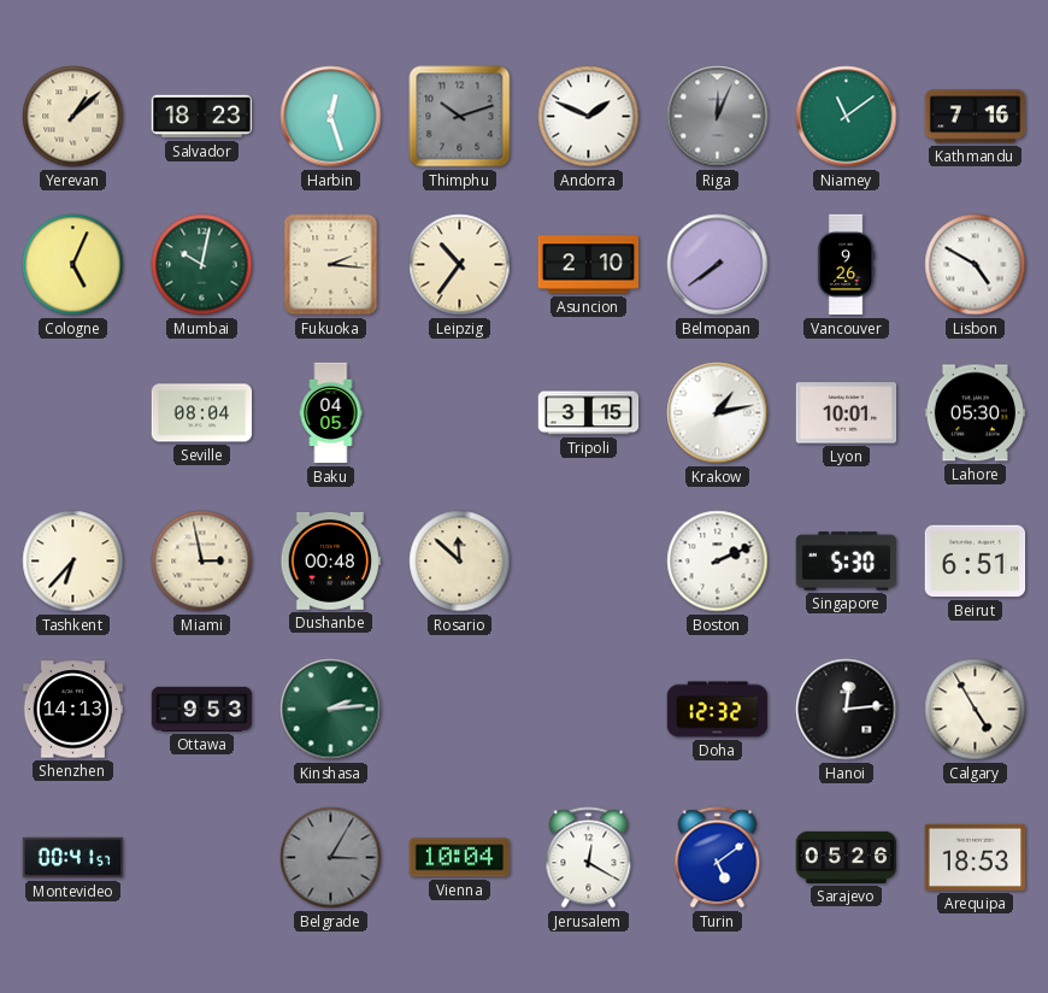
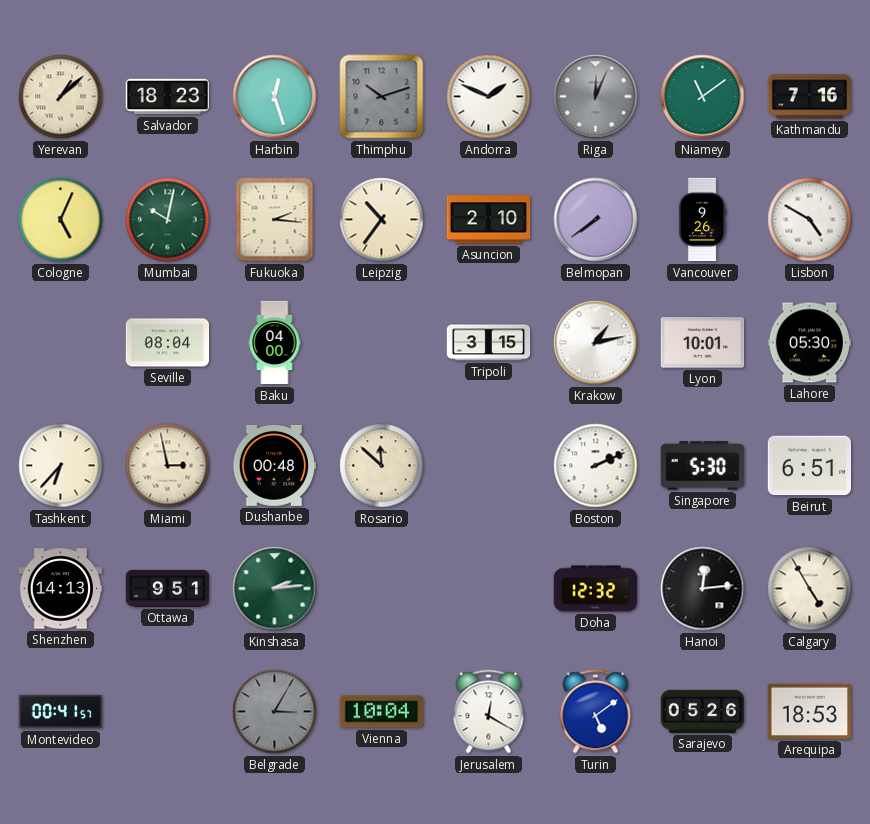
Baku: 04:05 -> 04:00
Ottawa: 9:53 -> 9:51
